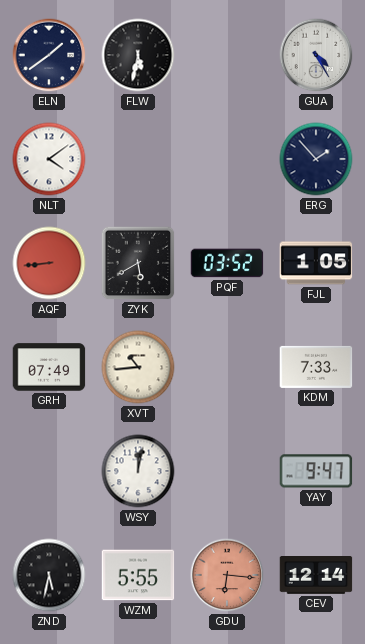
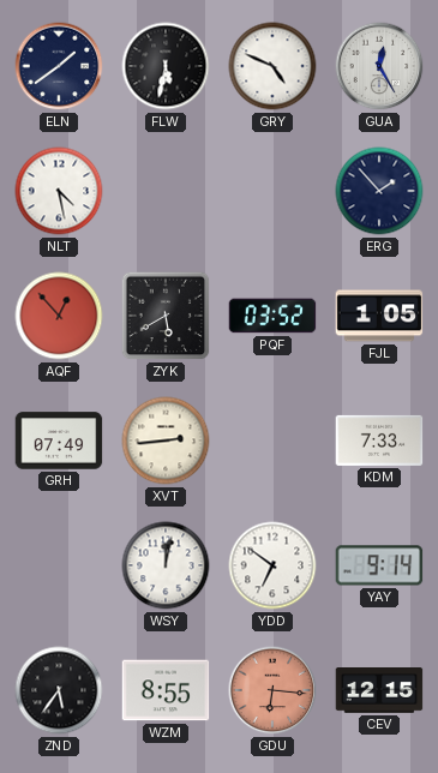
GRY: none -> 4:49
GUA: 4:25 -> 12:25
NLT: 4:09 -> 4:28
AQF: 8:44 -> 12:53
XVT: 10:44 -> 2:44
YDD: none -> 6:51
YAY: 9:47 -> 9:14
ZND: 5:32 -> 5:36
WZM: 5:55 -> 8:55
CEV: 12:14 -> 12:15
